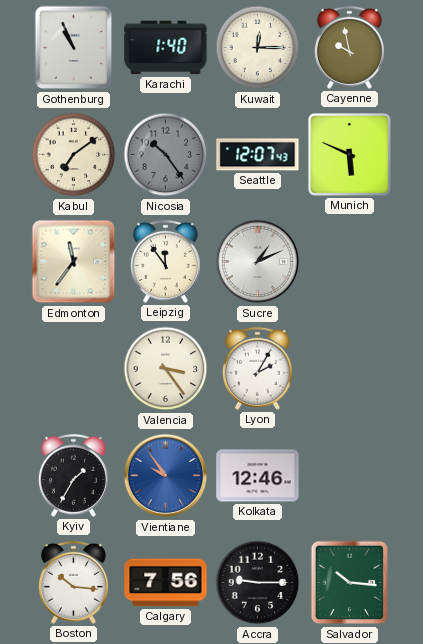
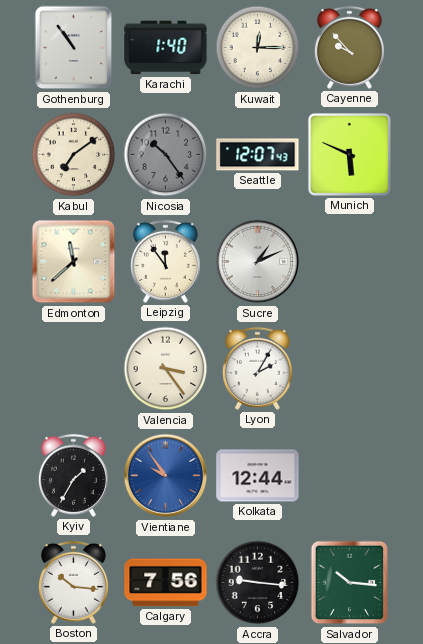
Gothenburg: 10:56 -> 10:54
Cayenne: 9:58 -> 9:53
Edmonton: 11:36 -> 11:38
Kolkata: 12:46 -> 12:44
Accra: 9:15 -> 9:16
